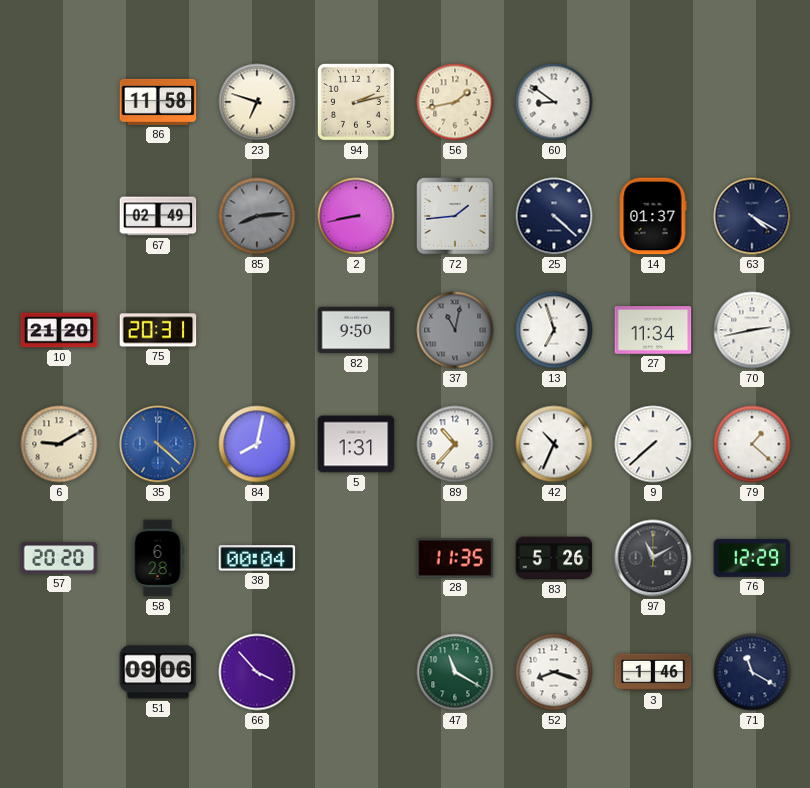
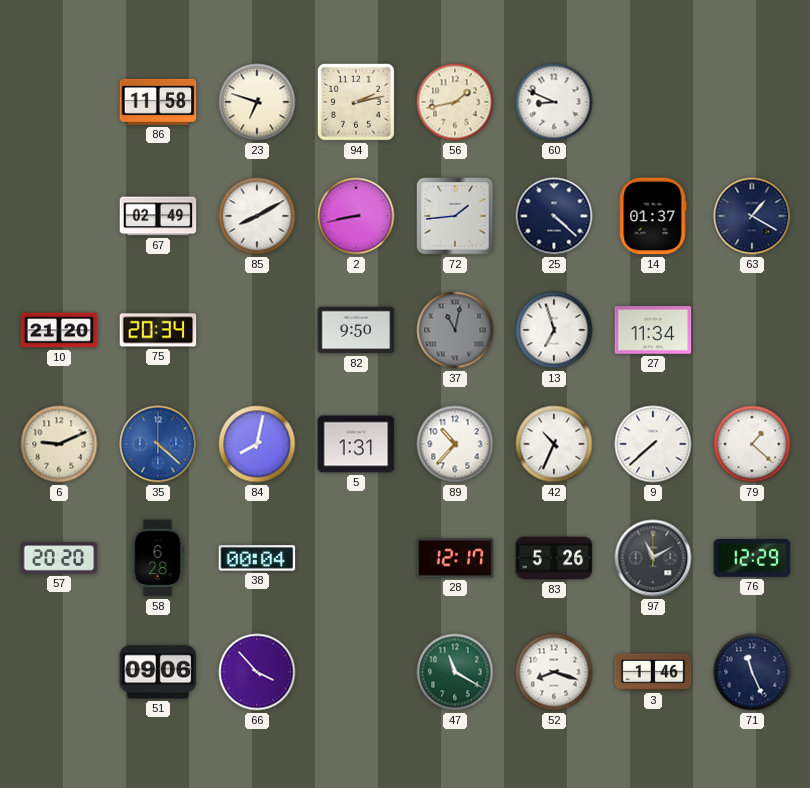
60: 8:51 -> 8:49
85: 8:14 -> 8:10
85 dial: grey -> white
63: 4:20 -> 1:20
75: 20:31 -> 20:34
70: 2:43 -> none
6: 9:10 -> 9:11
28: 11:35 -> 12:17
71: 11:20 -> 11:26
